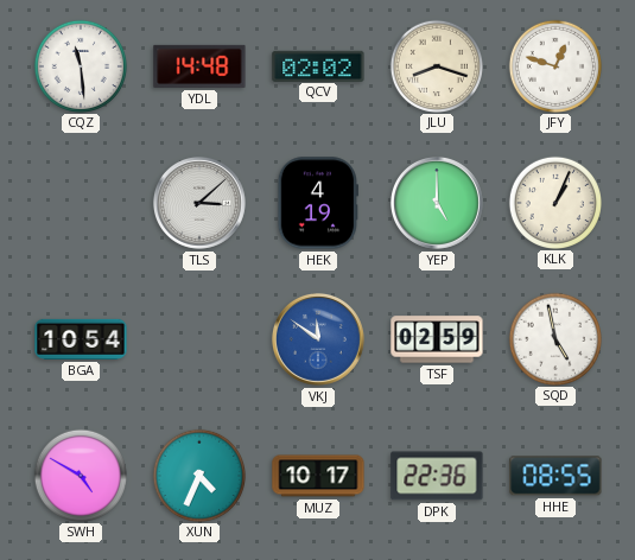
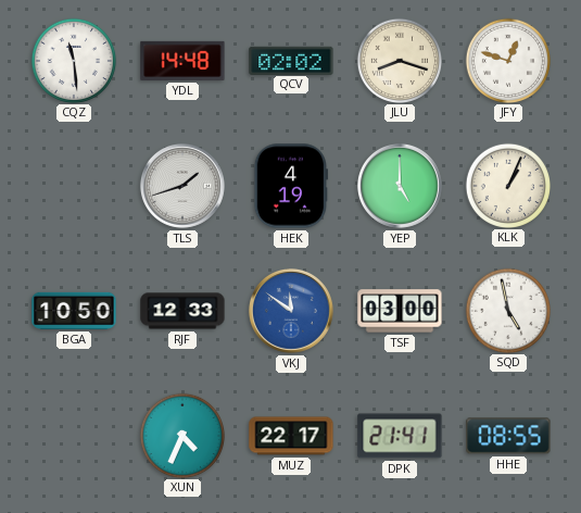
TLS: 3:08 -> 1:42
BGA: 10:54 -> 10:50
RJF: none -> 12:33
TSF: 02:59 -> 03:00
SWH: 4:50 -> none
MUZ: 10:17 -> 22:17
DPK: 22:36 -> 21:41
